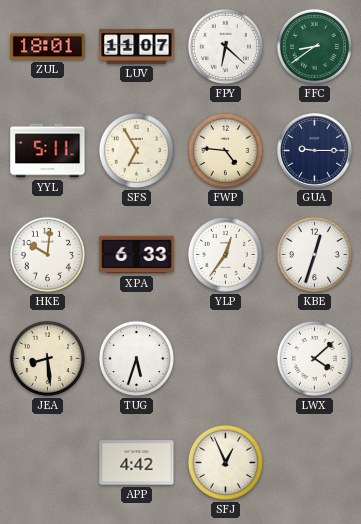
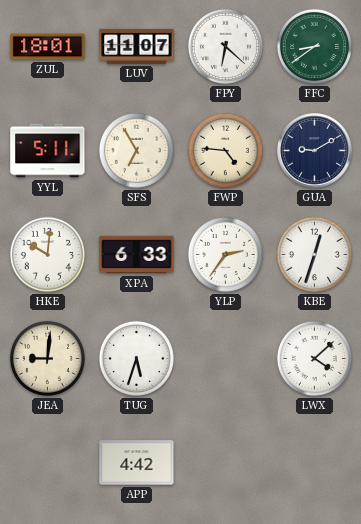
GUA: 9:15 -> 9:10
YLP: 12:36 -> 2:36
JEA: 8:29 -> 9:01
SFJ: 12:56 -> none
